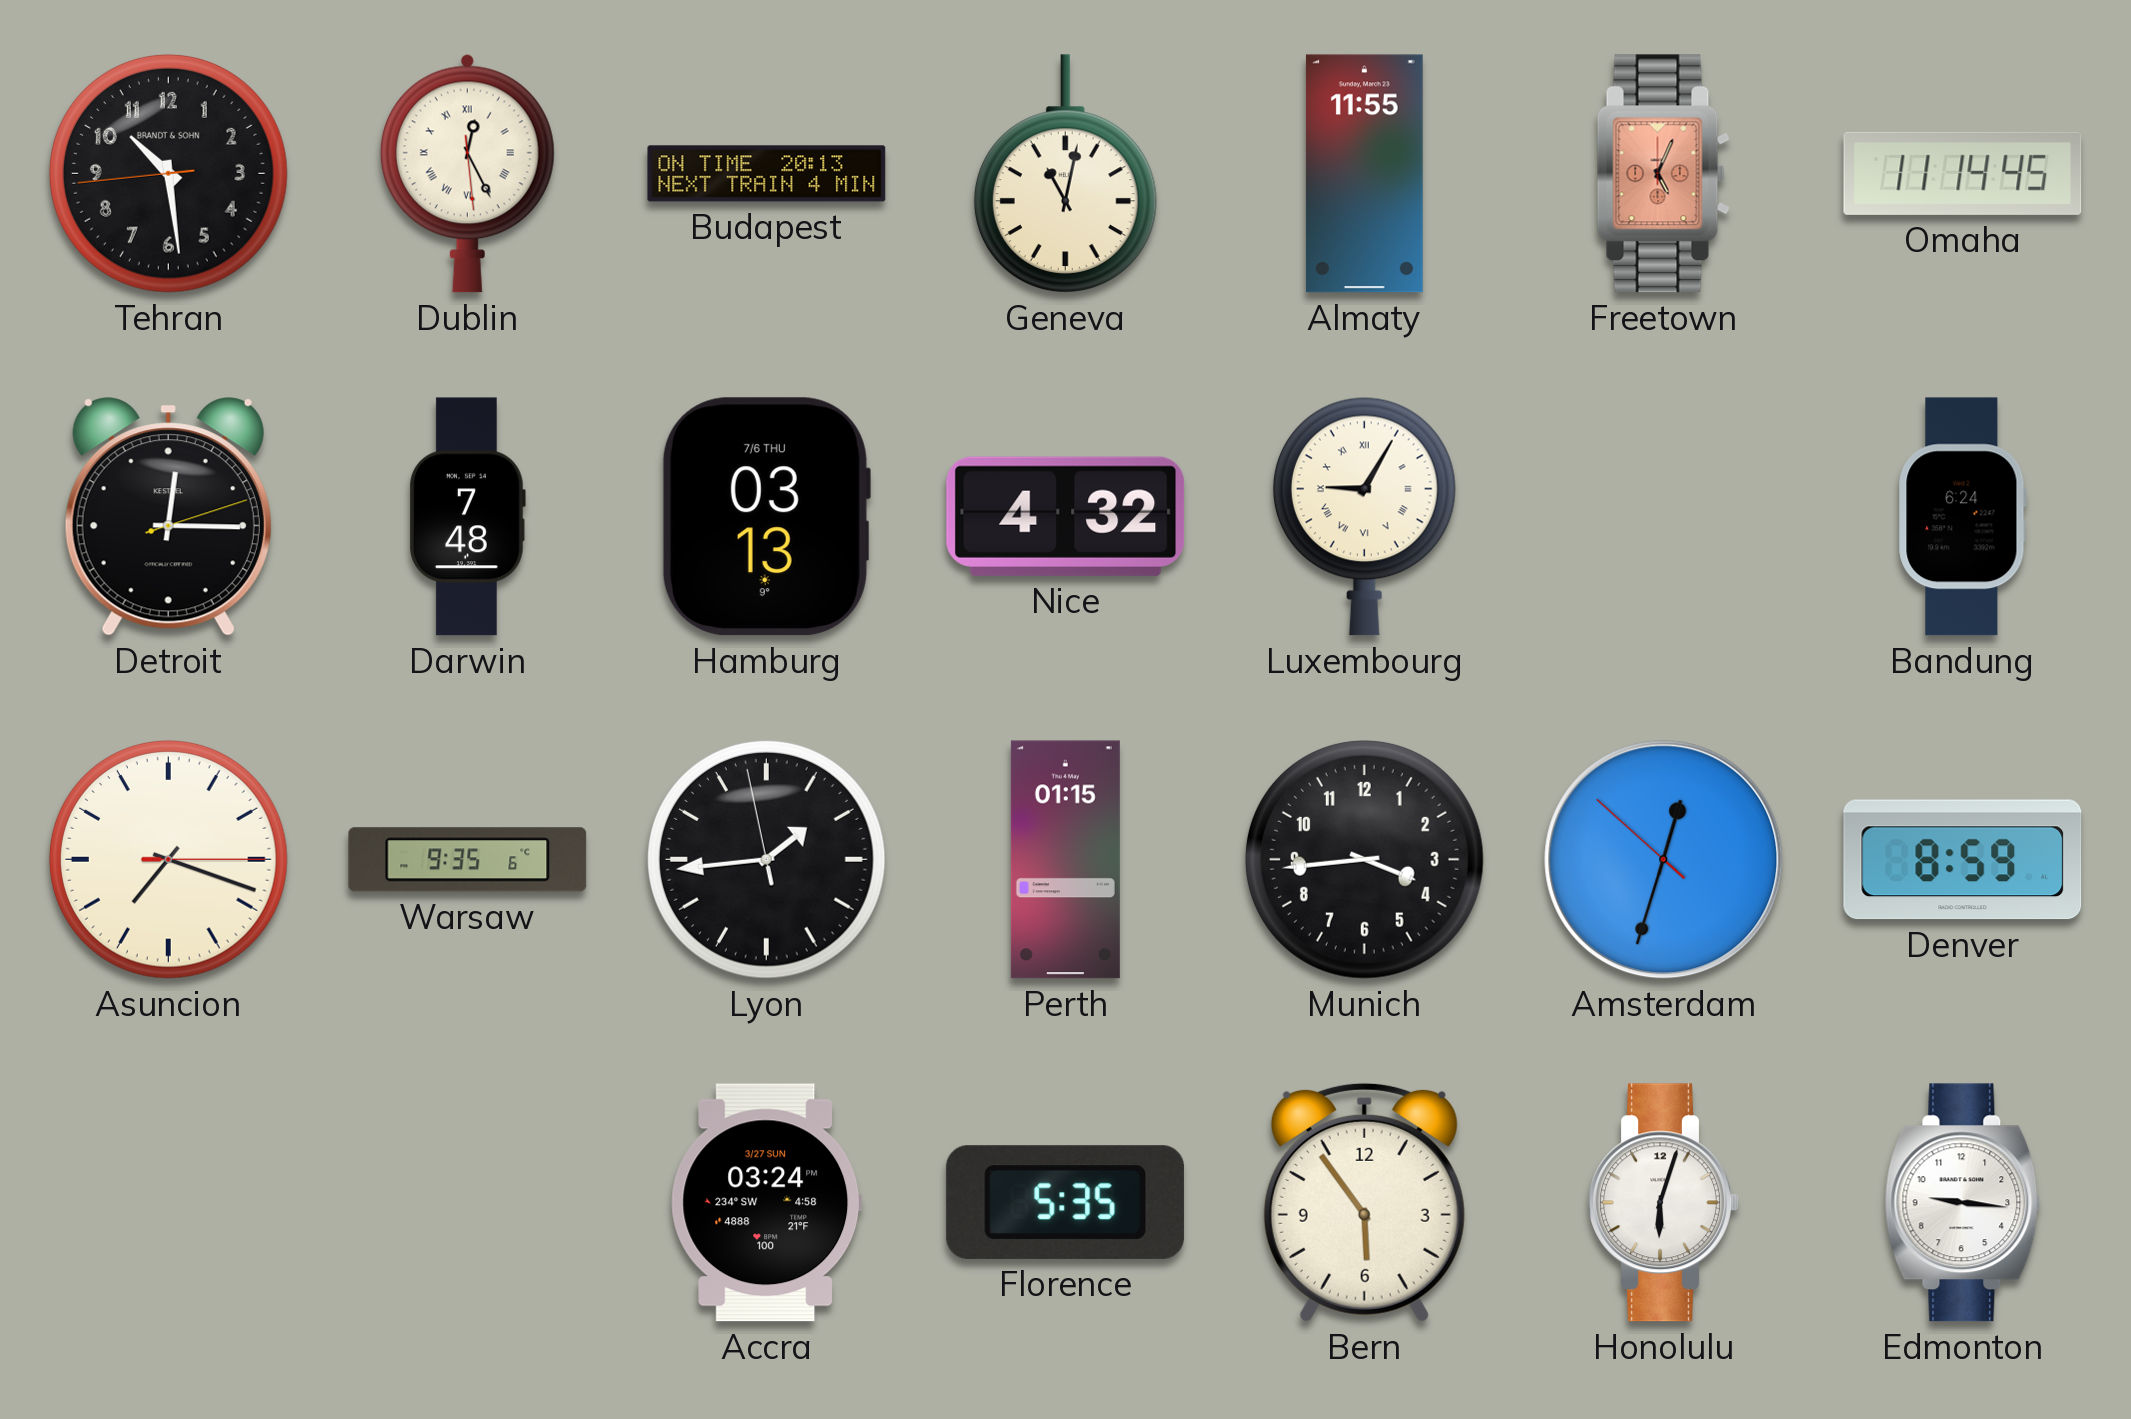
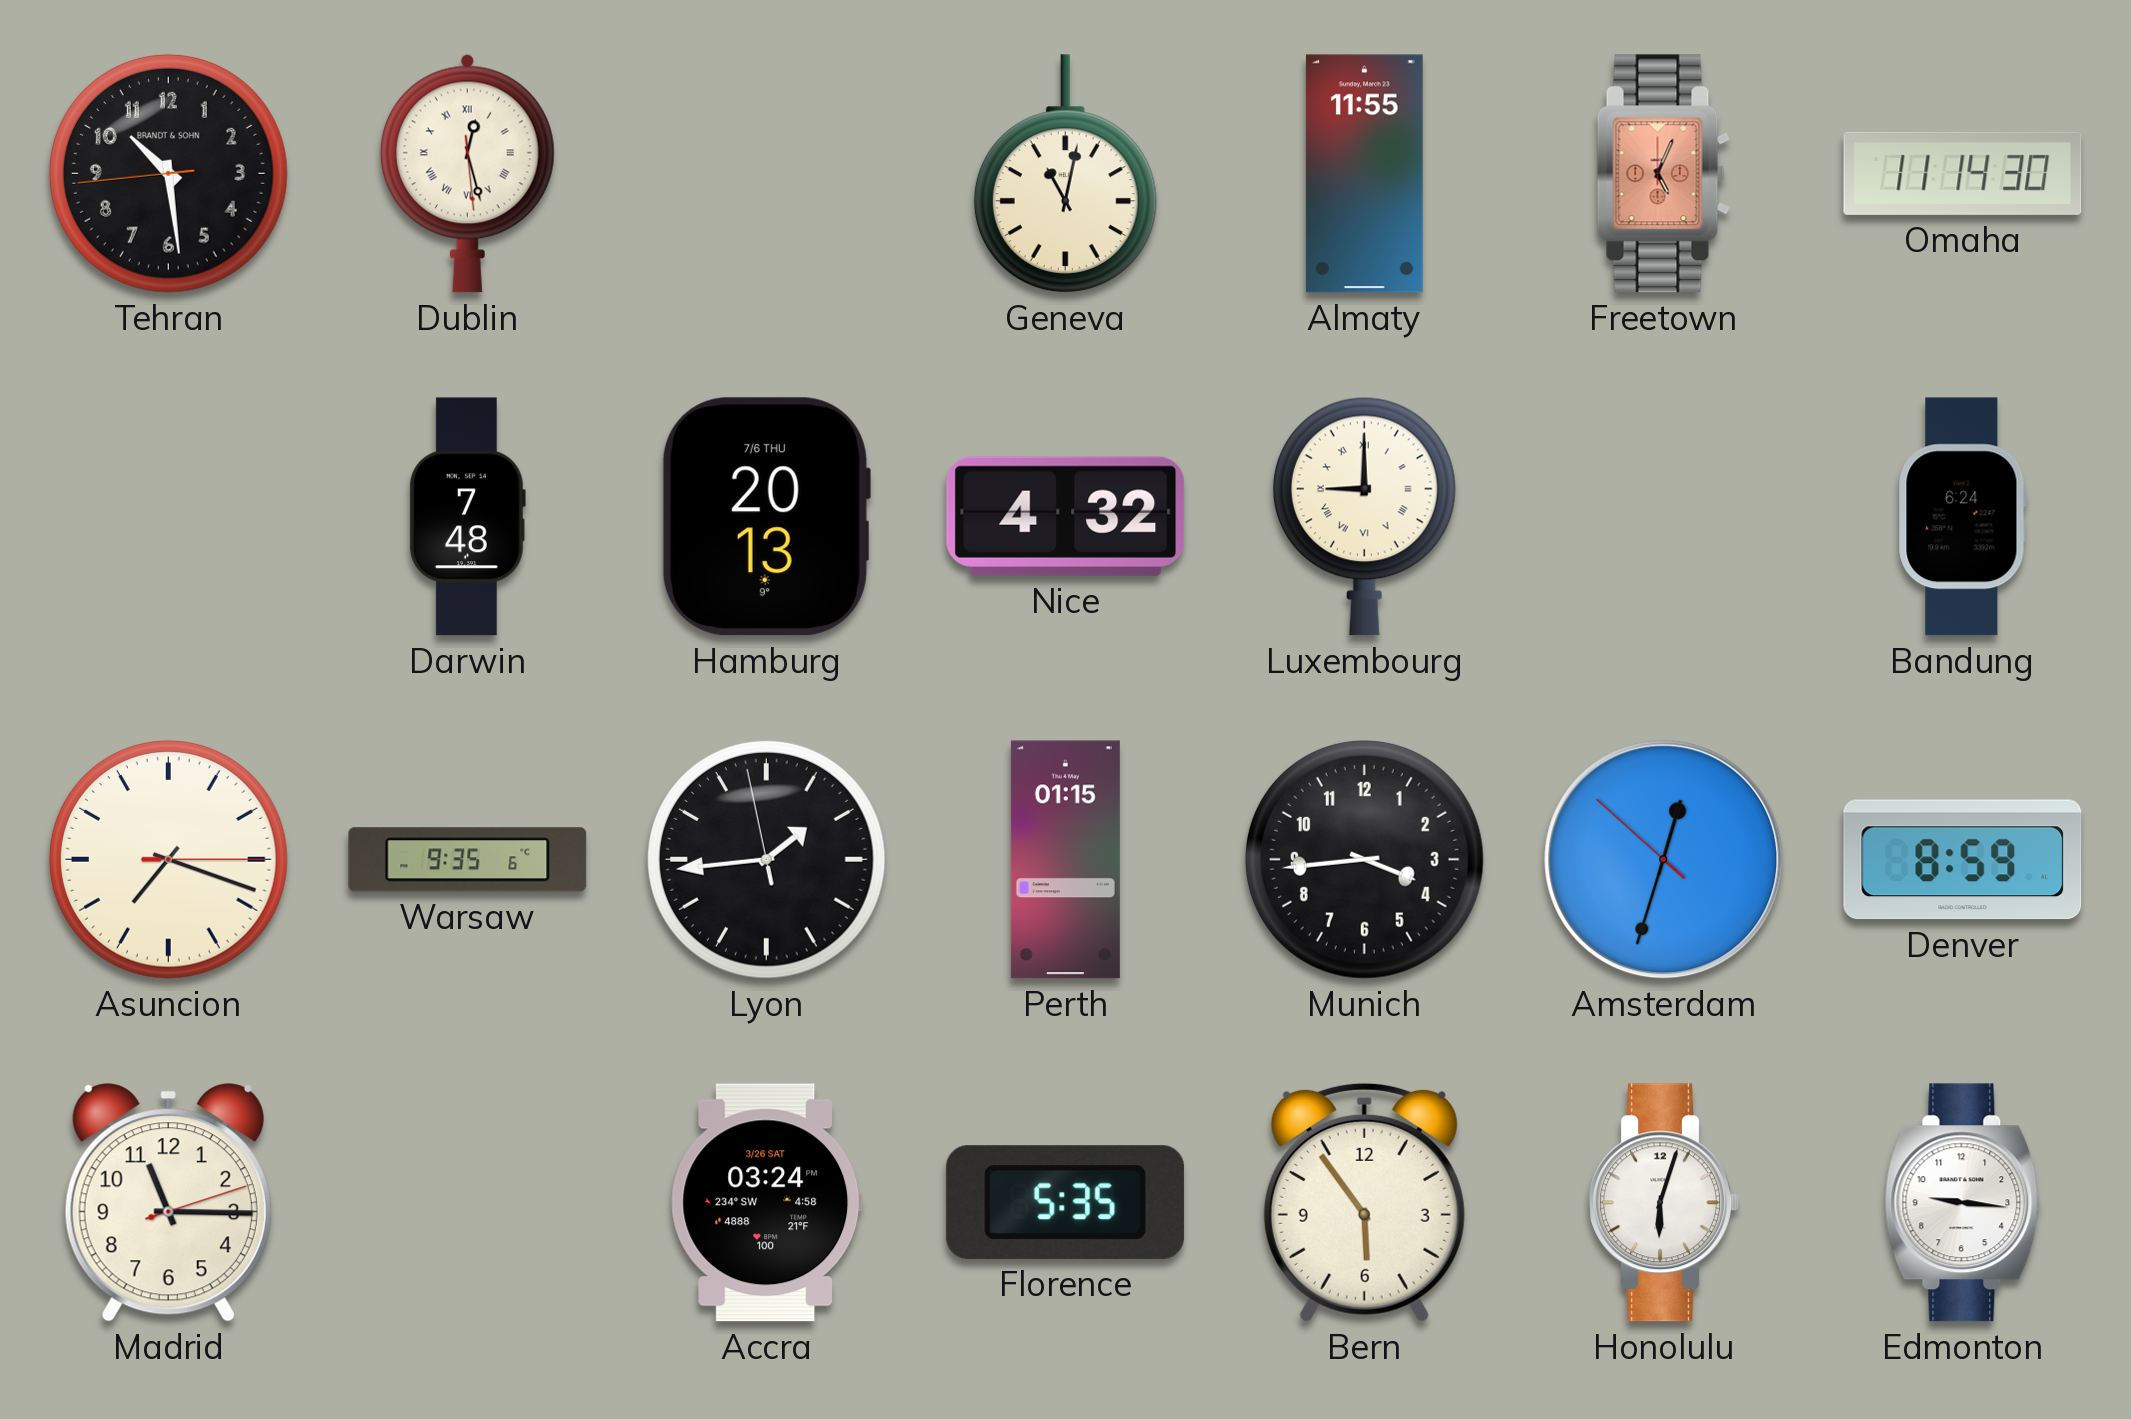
Dublin: 12:25 -> 12:27
Budapest: 20:13 -> none
Omaha: 11:14:45 -> 11:14:30
Detroit: 12:15 -> none
Hamburg: 03:13 -> 20:13
Luxembourg: 9:05 -> 9:00
Madrid: none -> 11:15
Accra date: 3/27 SUN -> 3/26 SAT
